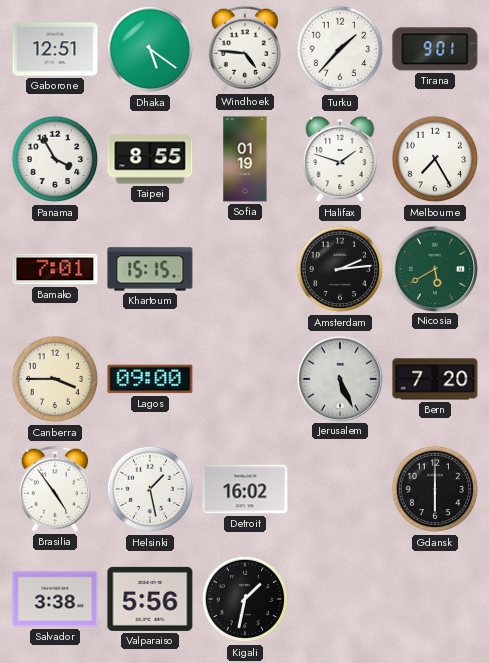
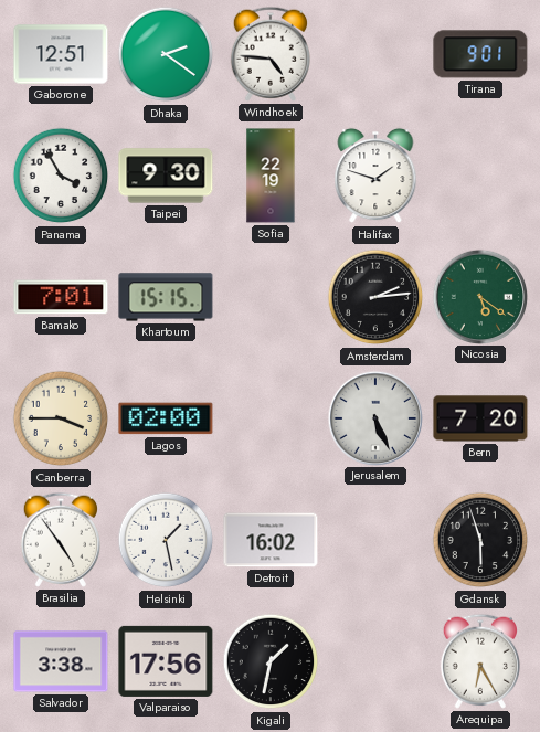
Dhaka: 5:21 -> 2:21
Turku: 1:37 -> none
Taipei: 8:55 -> 9:30
Sofia: 01:19 -> 22:19
Melbourne: 7:25 -> none
Nicosia: 5:40 -> 5:21
Lagos: 09:00 -> 02:00
Gdansk: 6:00 -> 5:57
Valparaiso: 5:56 -> 17:56
Arequipa: none -> 6:25
